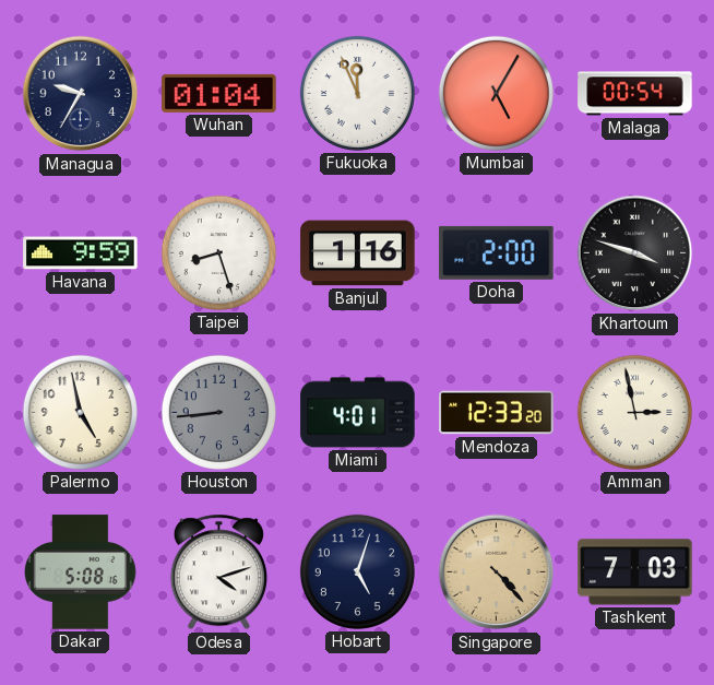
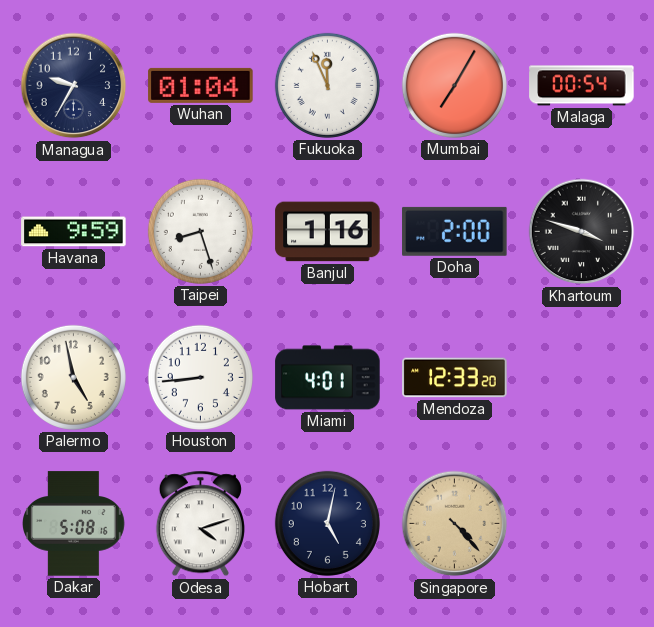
Mumbai: 5:05 -> 7:05
Houston dial: grey -> white
Amman: 2:58 -> none
Hobart: 5:03 -> 5:02
Tashkent: 7:03 -> none
